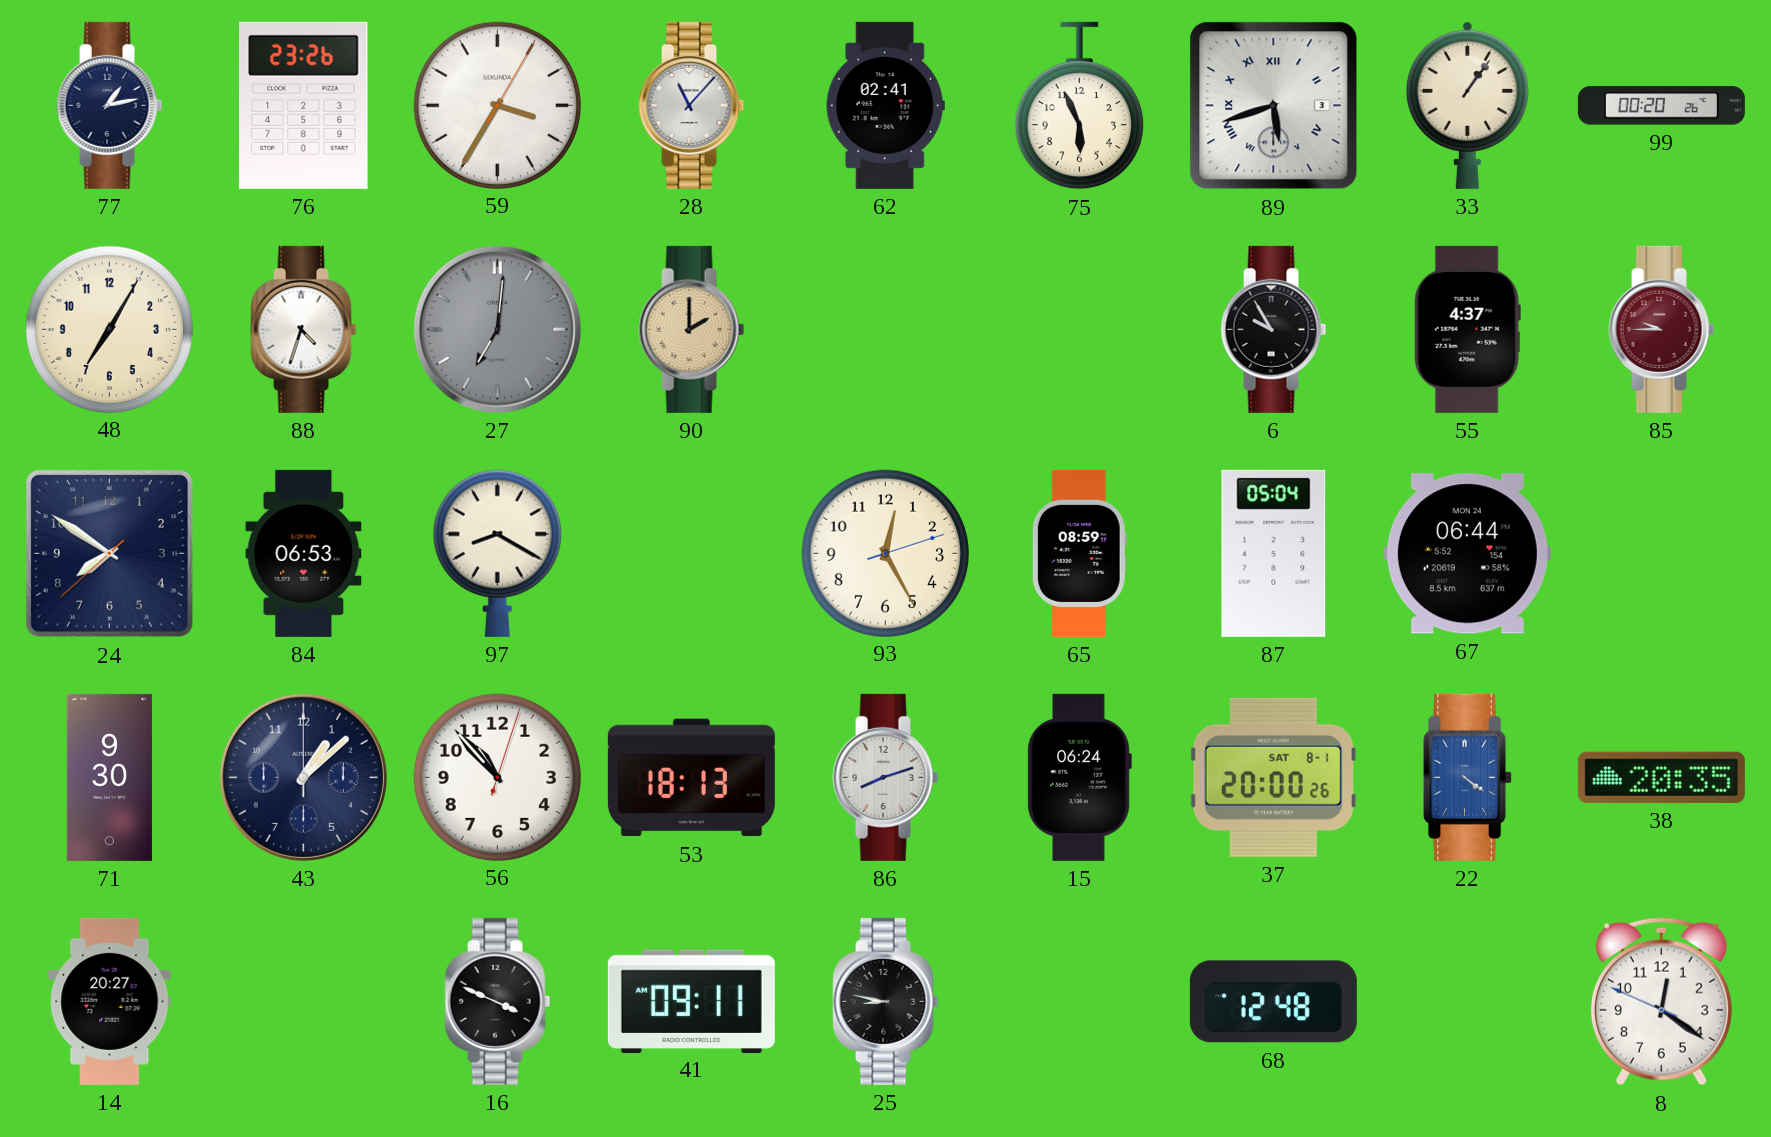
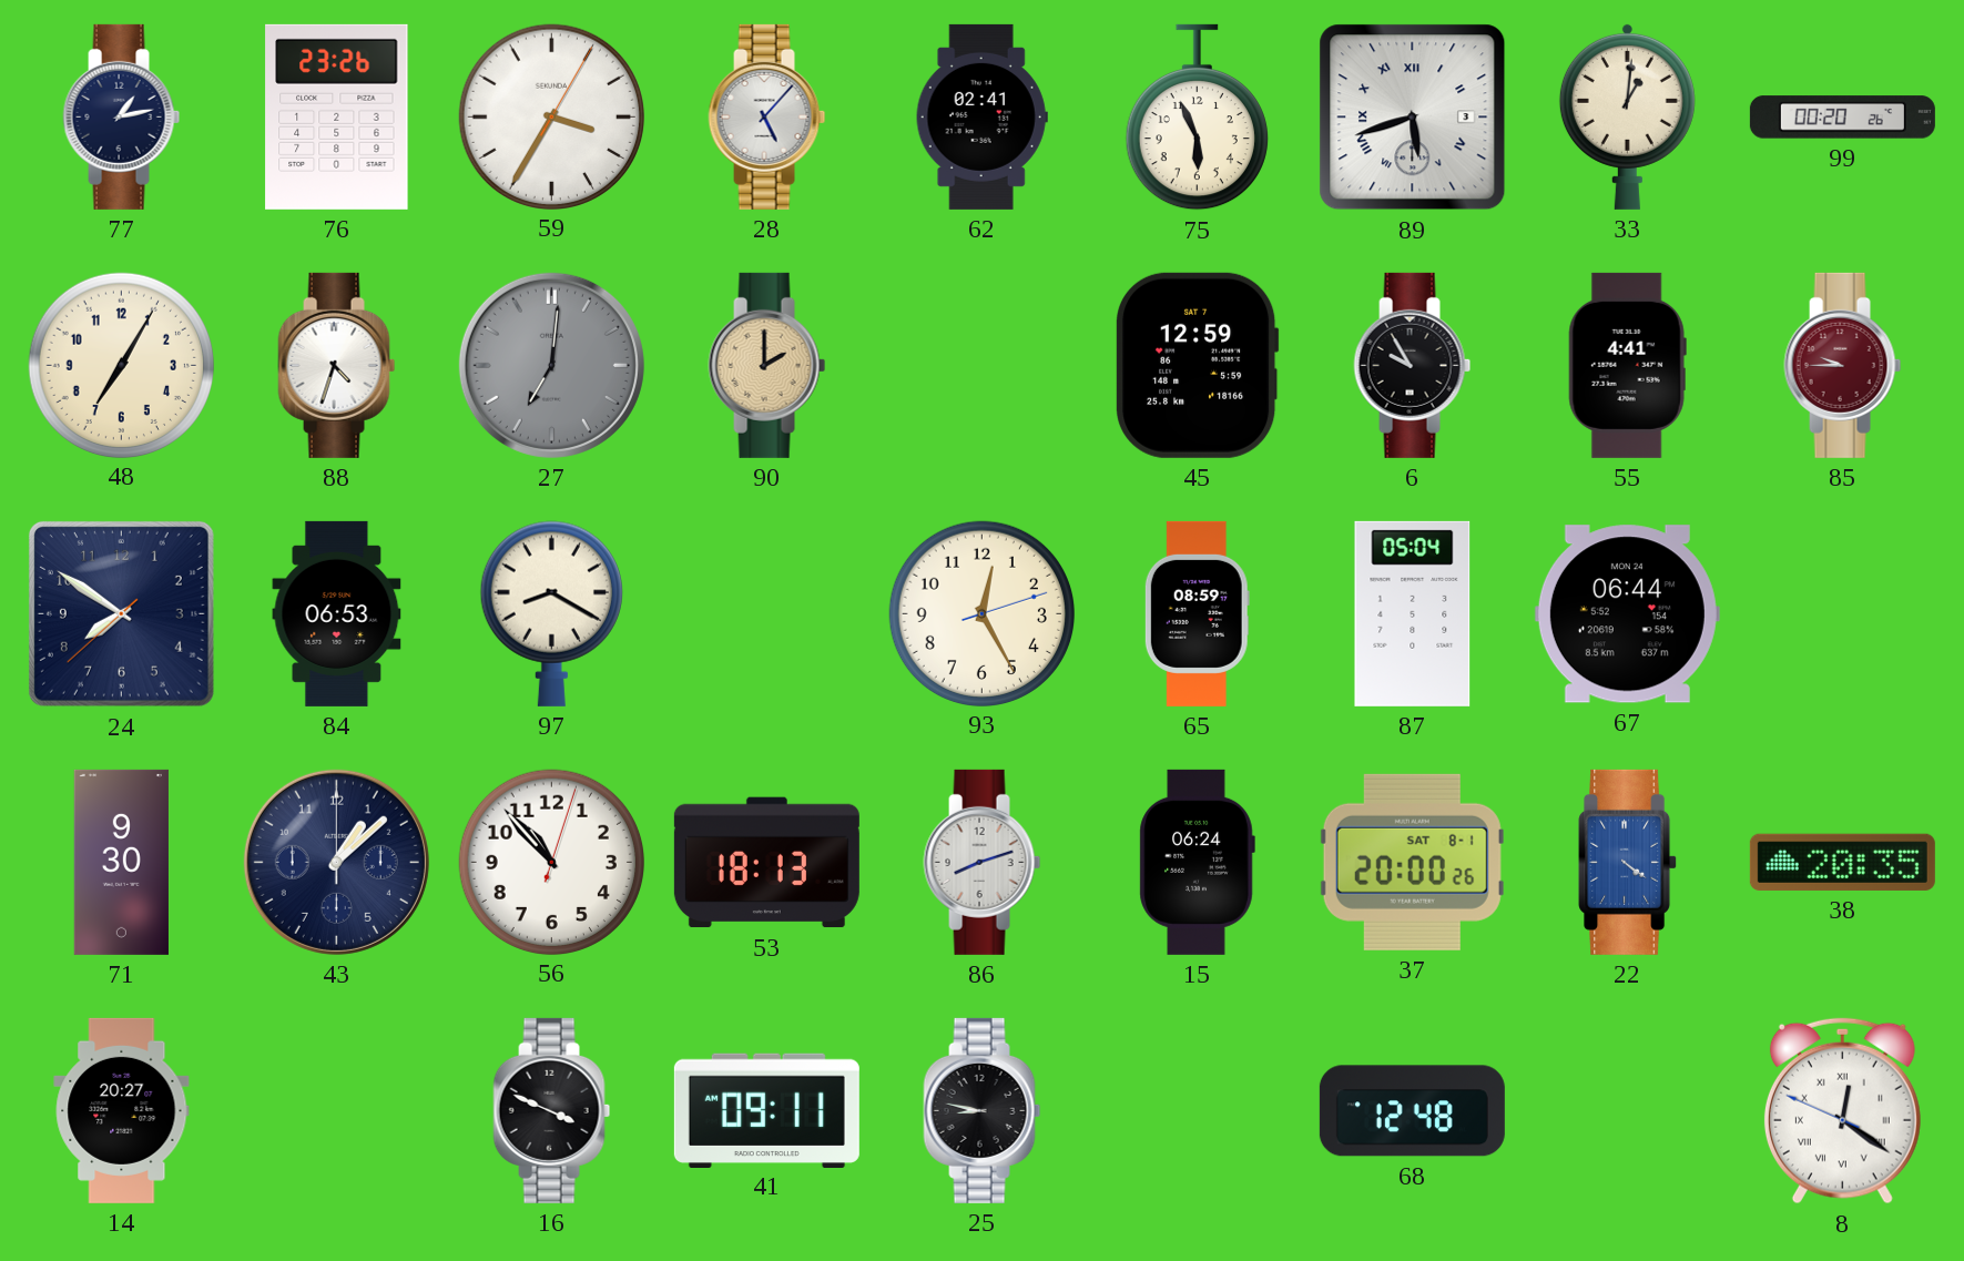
28: 11:07 -> 5:07
33: 1:06 -> 1:01
45: none -> 12:59
55: 4:37 -> 4:41
8 numerals: Arabic -> Roman
